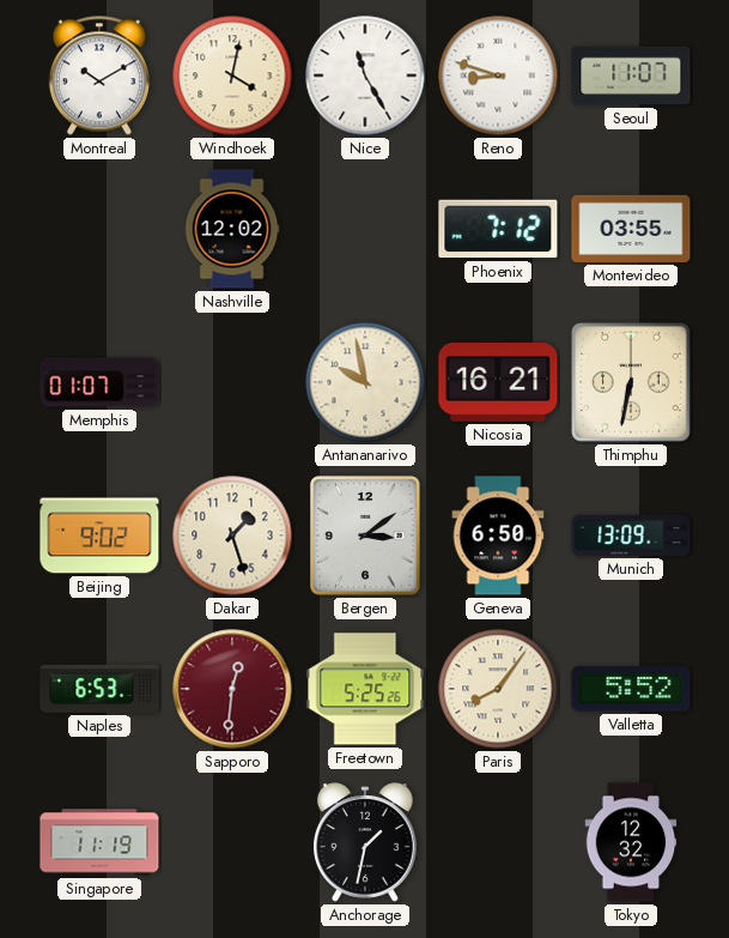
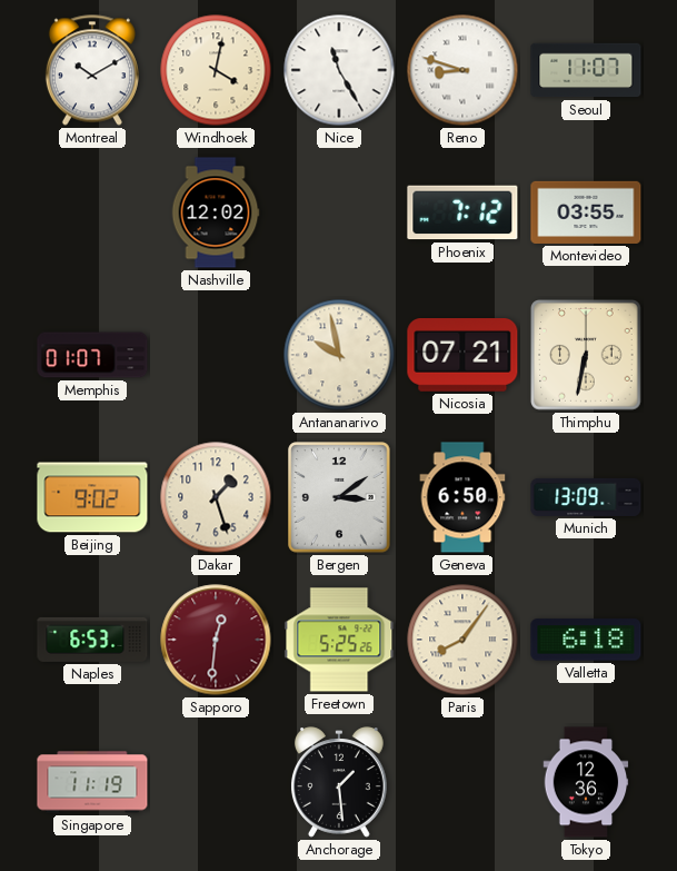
Nicosia: 16:21 -> 07:21
Valletta: 5:52 -> 6:18
Anchorage: 1:32 -> 1:29
Tokyo: 12:32 -> 12:36
